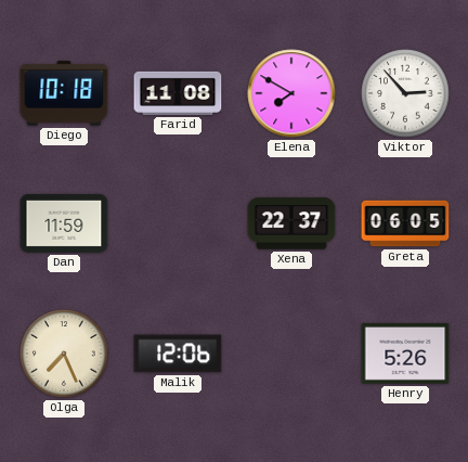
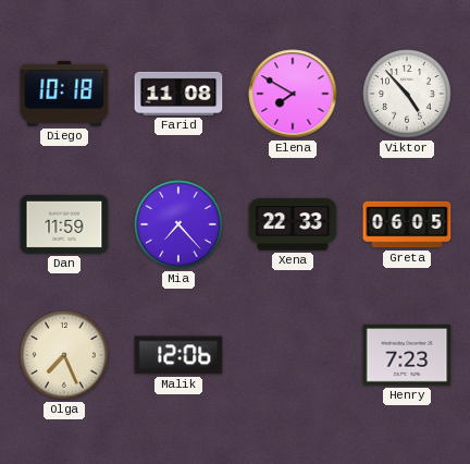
Viktor: 2:53 -> 4:53
Mia: none -> 7:23
Xena: 22:37 -> 22:33
Henry: 5:26 -> 7:23
